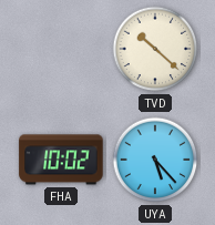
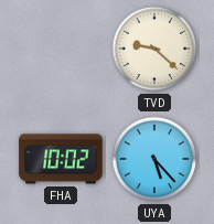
TVD: 10:22 -> 9:22
